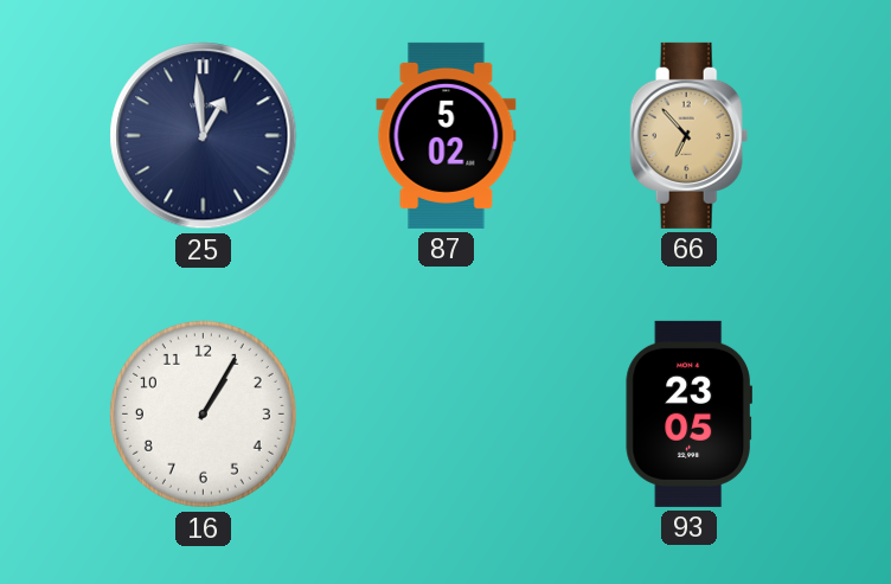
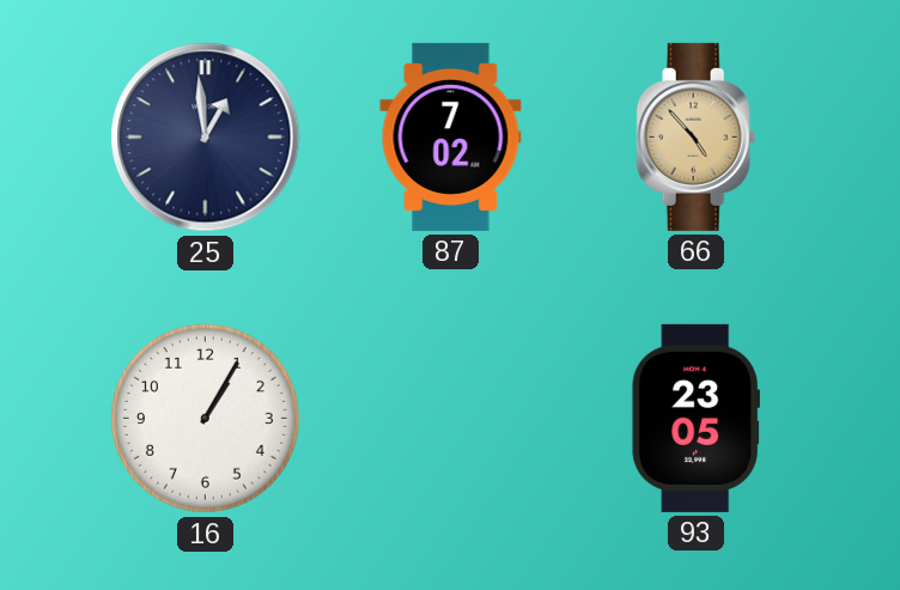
87: 5:02 -> 7:02
66: 6:53 -> 4:53
